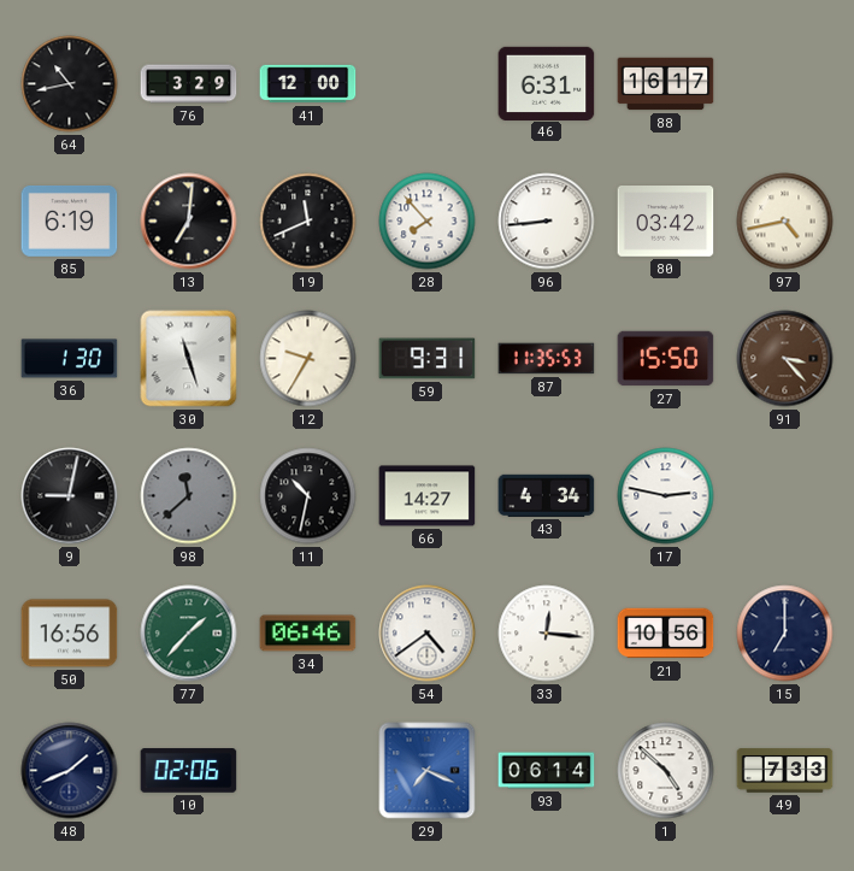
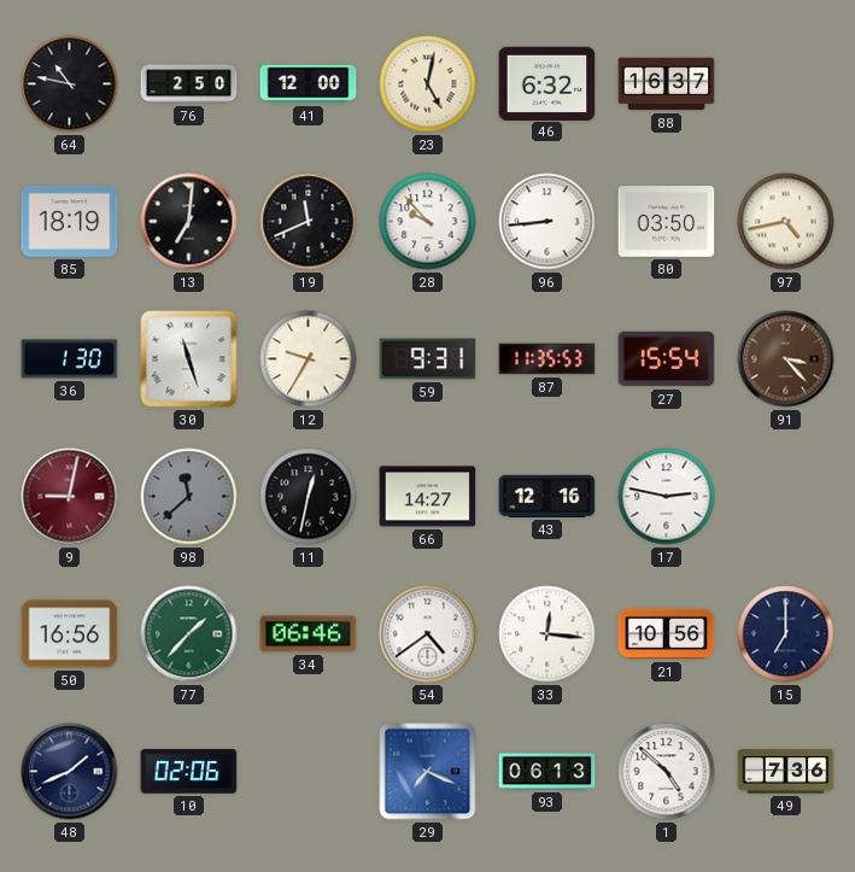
64: 10:43 -> 10:47
76: 3:29 -> 2:50
23: none -> 5:02
46: 6:31 -> 6:32
88: 16:17 -> 16:37
85: 6:19 -> 18:19
28: 7:53 -> 9:53
80: 03:42 -> 03:50
27: 15:50 -> 15:54
9 dial: black -> burgundy
11: 10:32 -> 12:32
43: 4:34 -> 12:16
93: 06:14 -> 06:13
49: 7:33 -> 7:36
